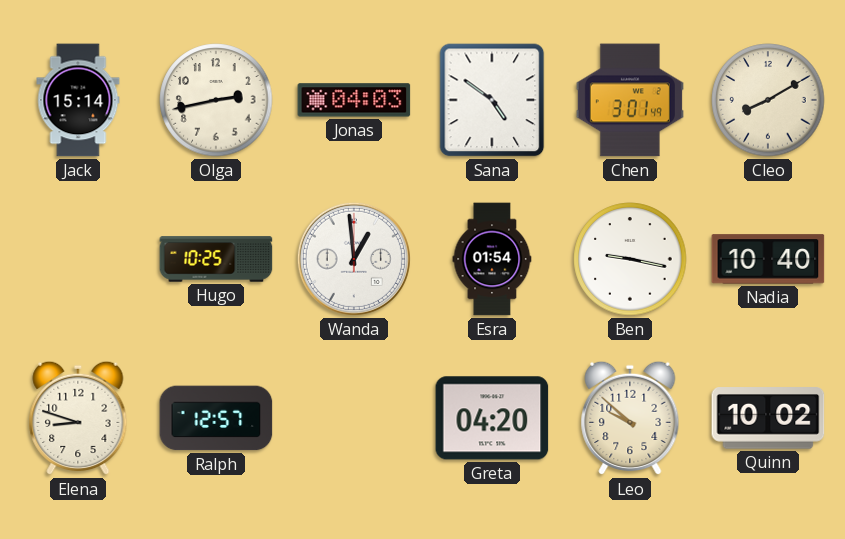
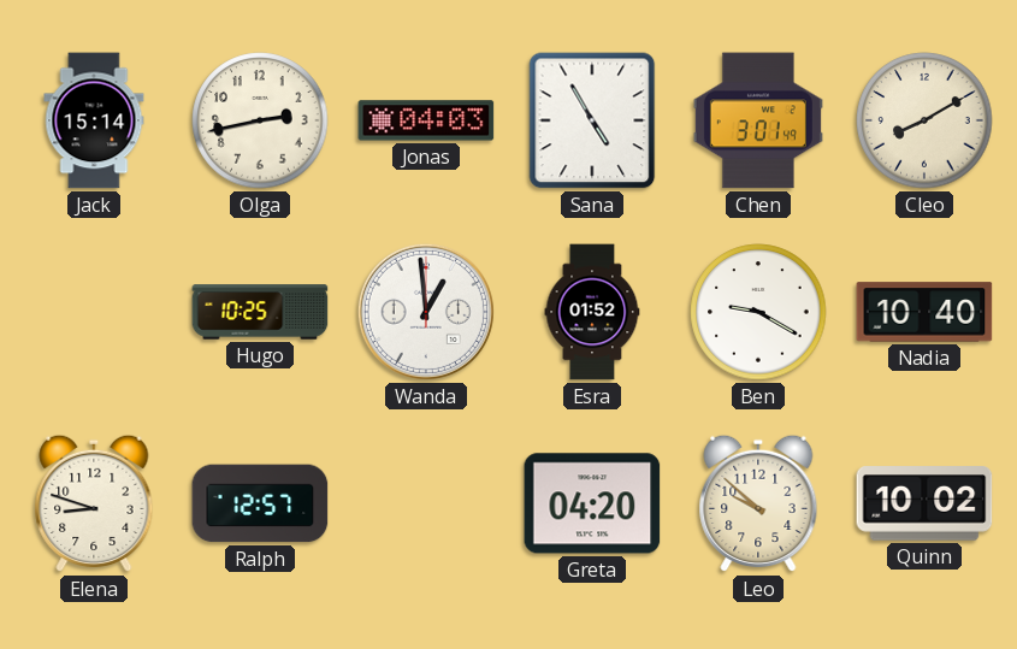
Sana: 4:51 -> 4:55
Esra: 01:54 -> 01:52
Ben: 9:17 -> 9:20
